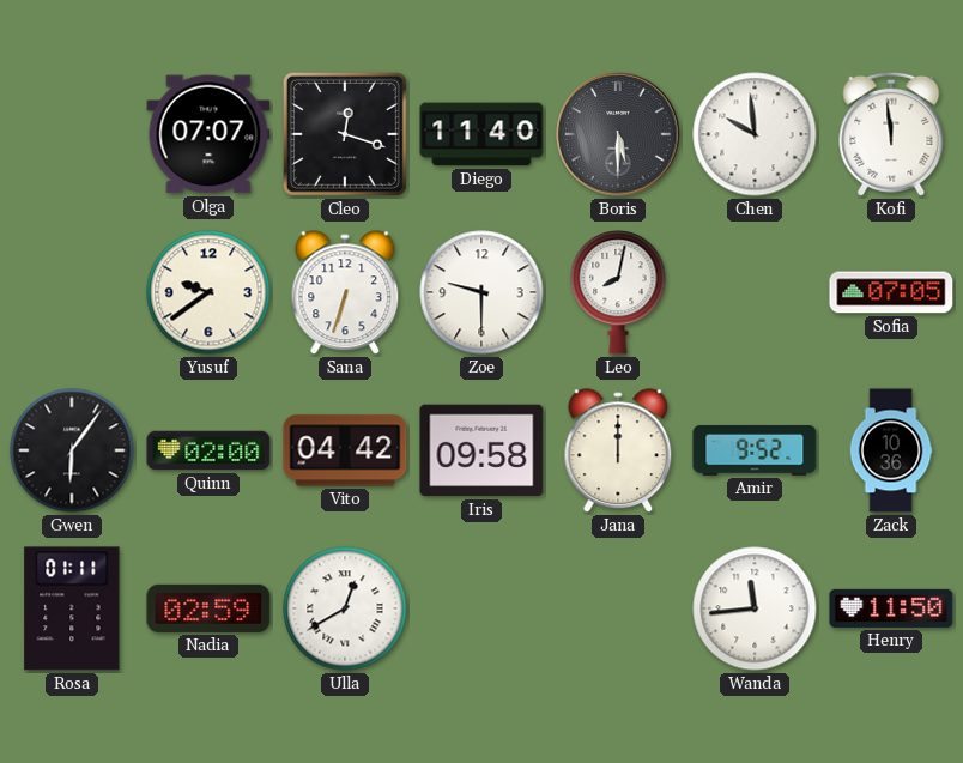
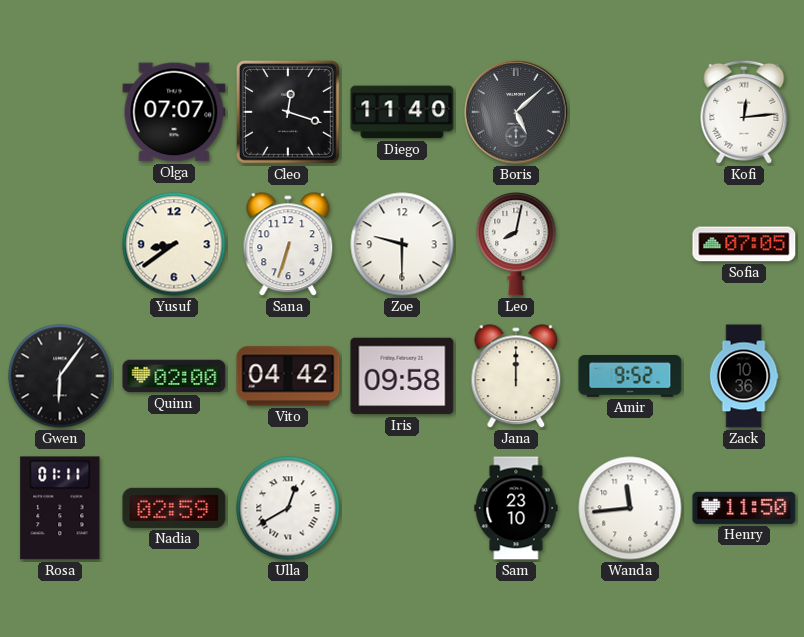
Boris: 5:30 -> 5:08
Chen: 9:59 -> none
Kofi: 11:59 -> 12:14
Yusuf: 9:39 -> 8:39
Sam: none -> 23:10
